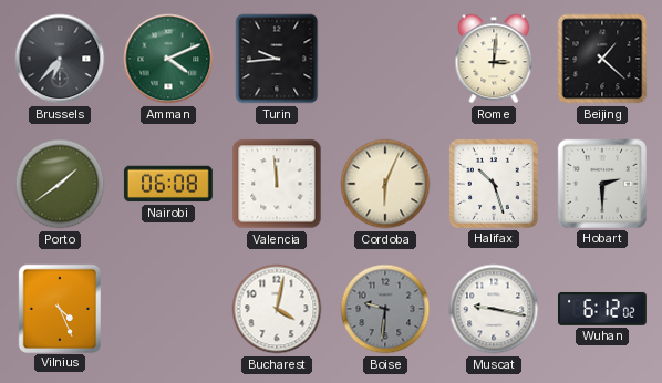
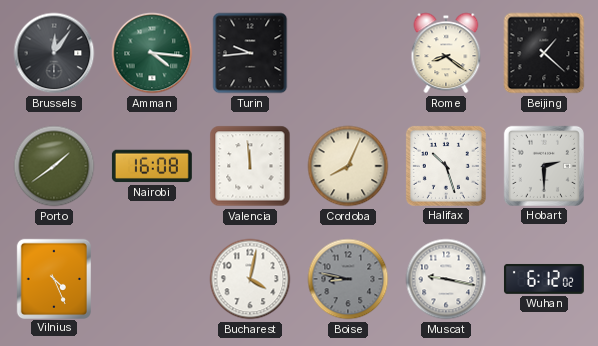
Brussels: 6:37 -> 12:06
Amman: 4:11 -> 4:16
Rome: 3:01 -> 8:21
Nairobi: 06:08 -> 16:08
Cordoba: 6:04 -> 8:04
Boise: 9:31 -> 8:47
